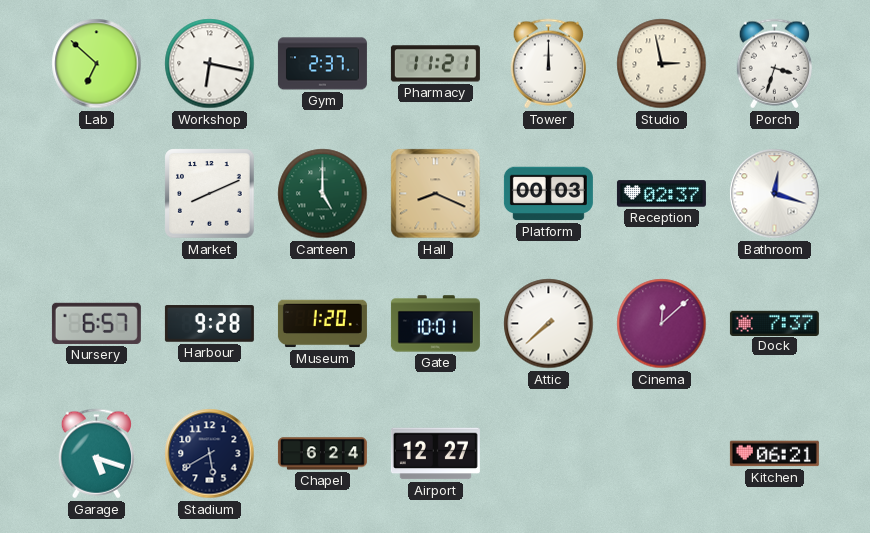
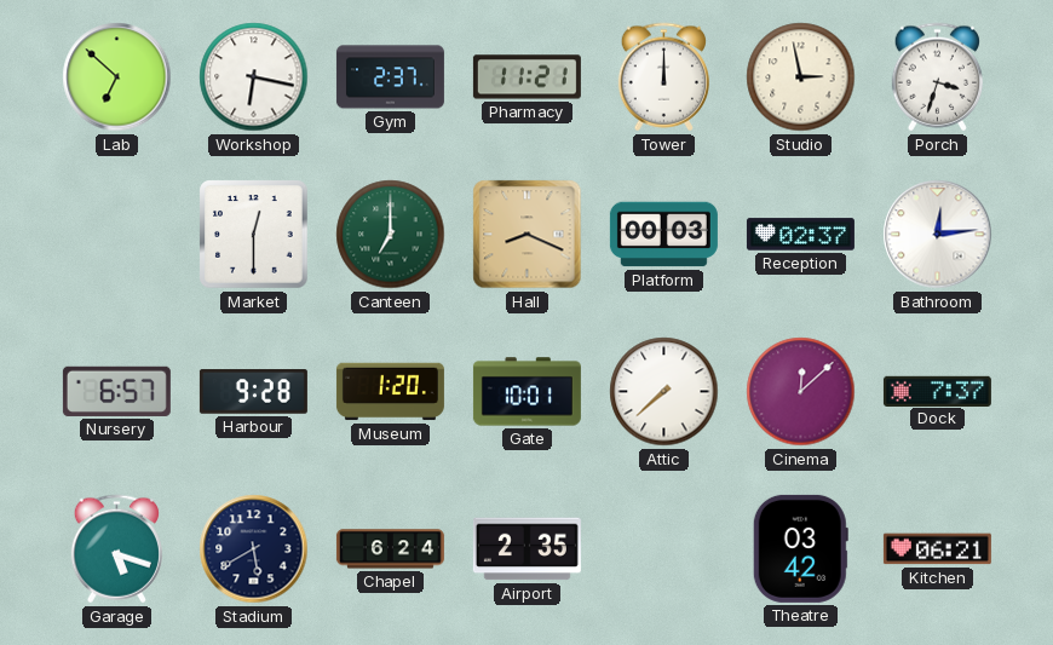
Market: 8:11 -> 12:30
Canteen: 5:00 -> 7:00
Bathroom: 12:18 -> 12:14
Airport: 12:27 -> 2:35
Theatre: none -> 03:42
